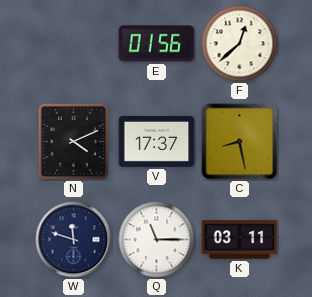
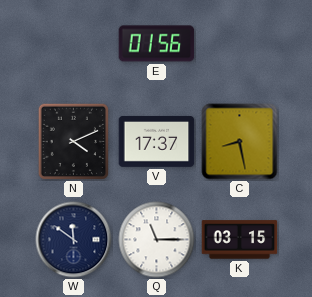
F: 12:38 -> none
W: 11:48 -> 11:51
K: 03:11 -> 03:15
